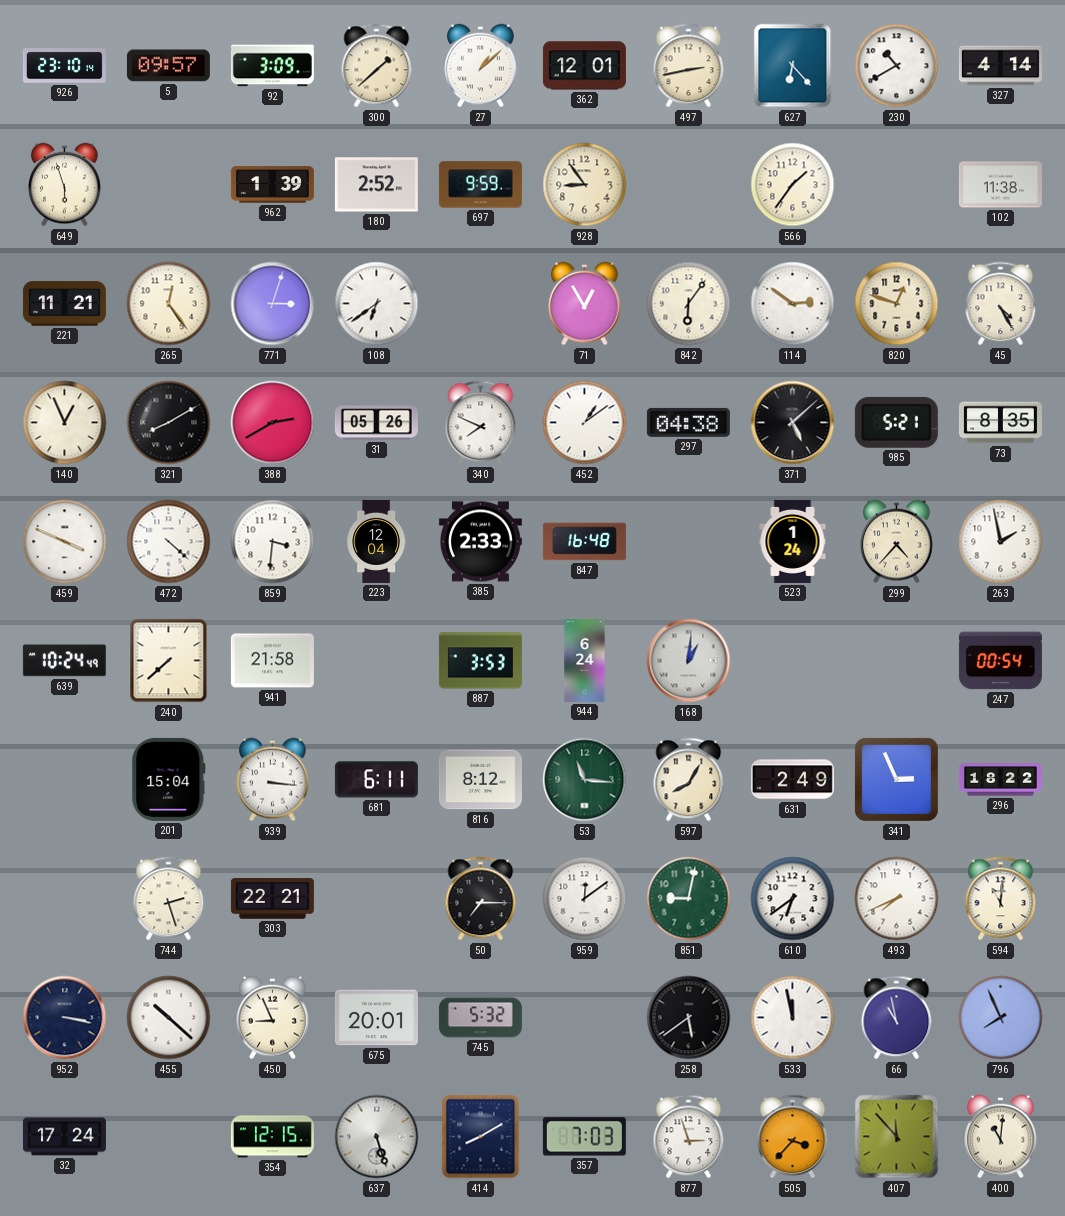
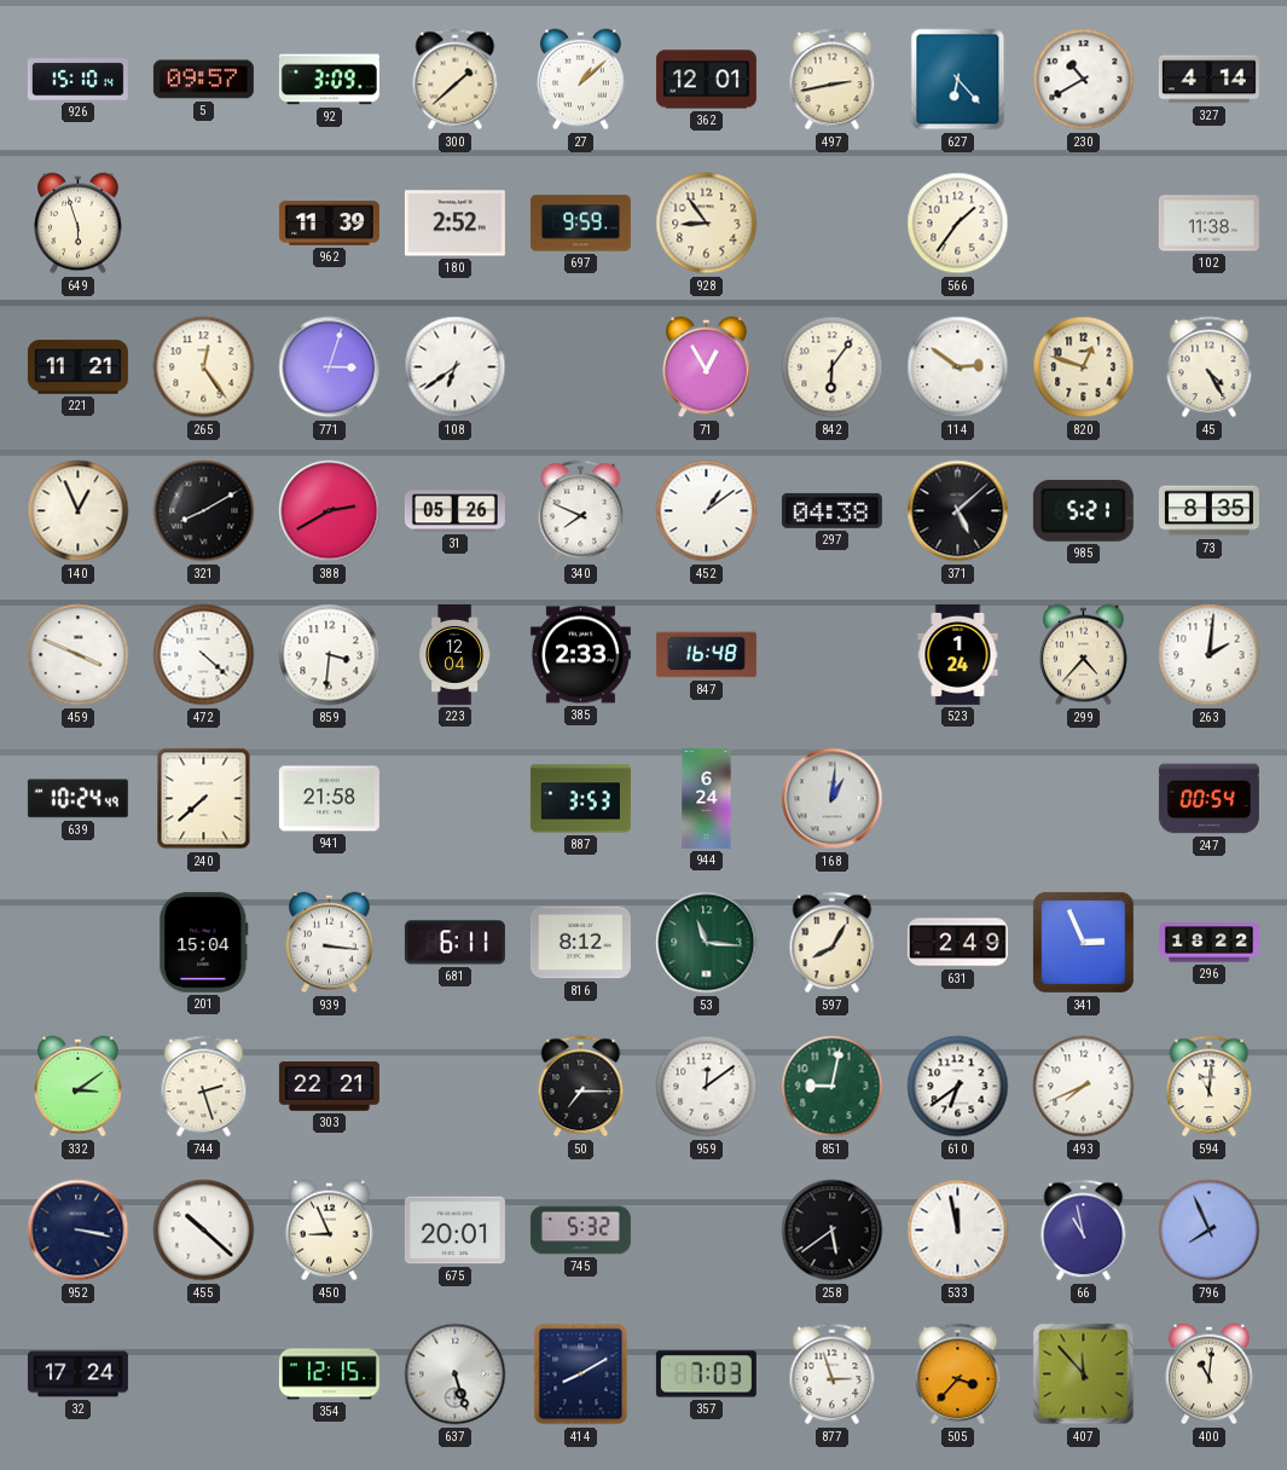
926: 23:10 -> 15:10
962: 1:39 -> 11:39
263: 1:58 -> 2:01
332: none -> 3:09
